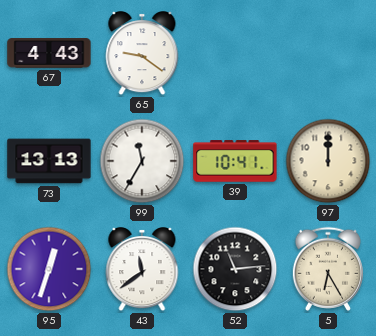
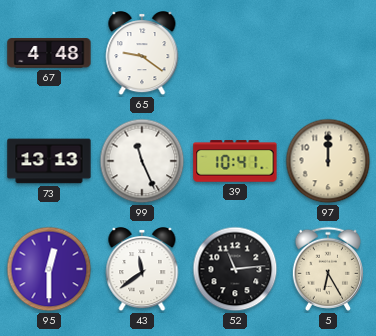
67: 4:43 -> 4:48
99: 11:35 -> 11:26
95: 12:33 -> 12:30
